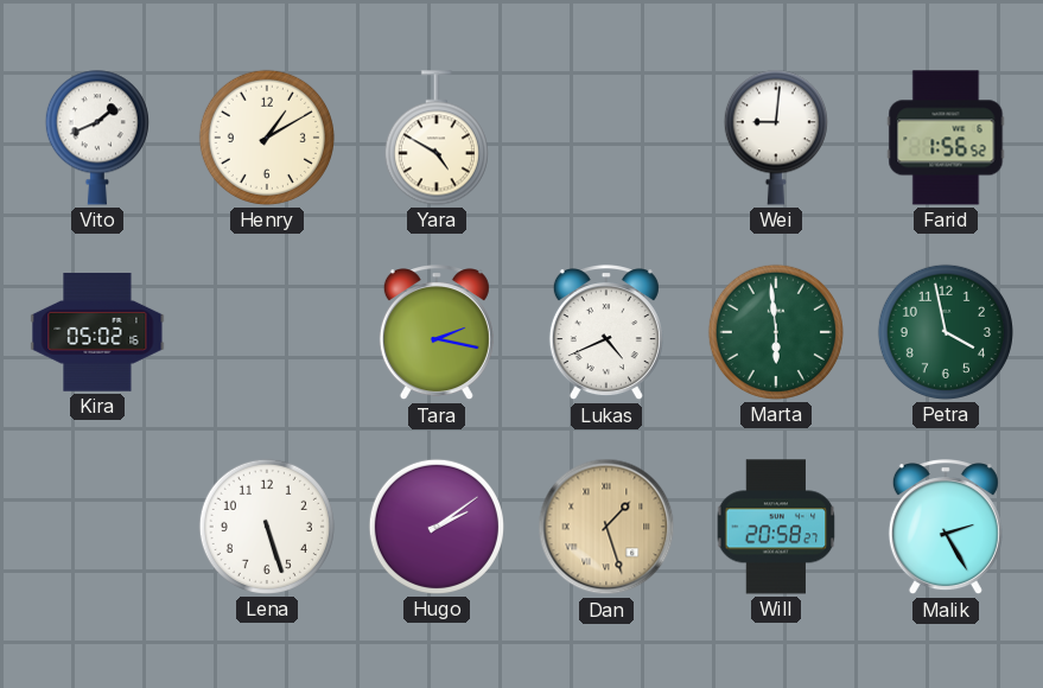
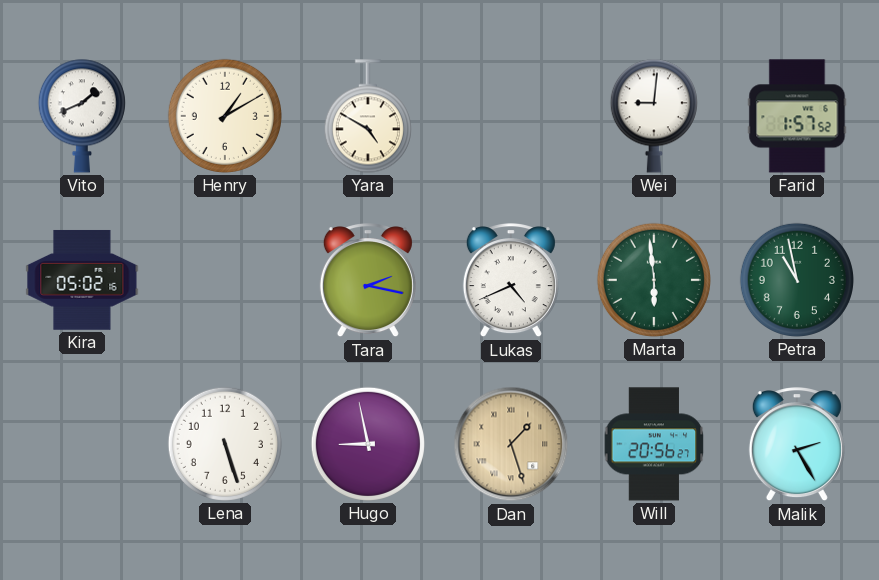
Farid: 1:56 -> 1:57
Petra: 3:58 -> 10:58
Hugo: 2:09 -> 8:58
Will: 20:58 -> 20:56
